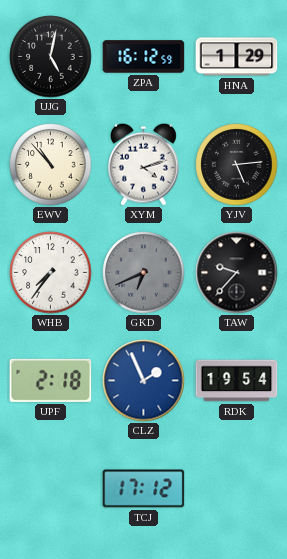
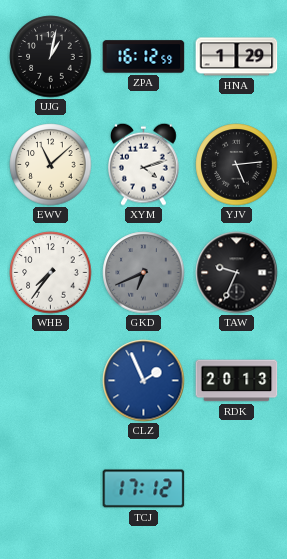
UJG: 5:02 -> 1:02
EWV: 10:53 -> 11:08
TAW: 9:37 -> 9:34
UPF: 2:18 -> none
RDK: 19:54 -> 20:13
